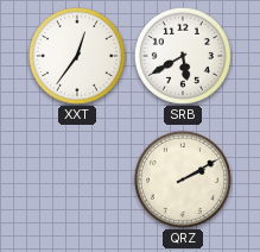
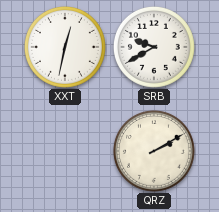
XXT: 12:36 -> 12:32
SRB: 5:40 -> 9:40
